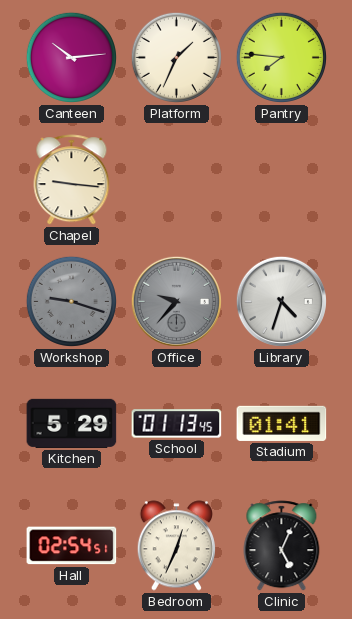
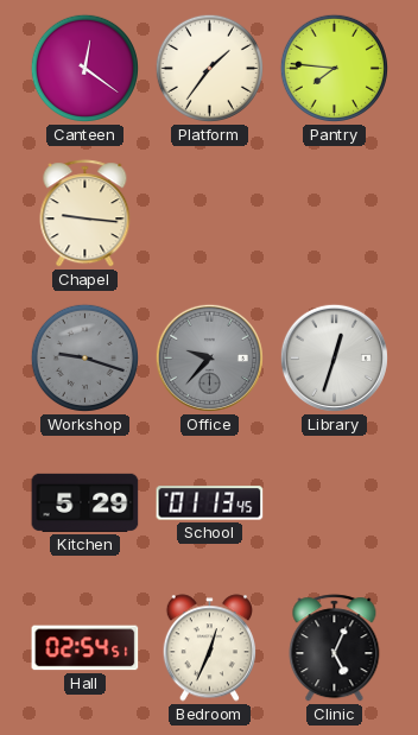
Canteen: 10:14 -> 12:21
Platform: 1:34 -> 1:36
Library: 4:33 -> 12:33
Stadium: 01:41 -> none
